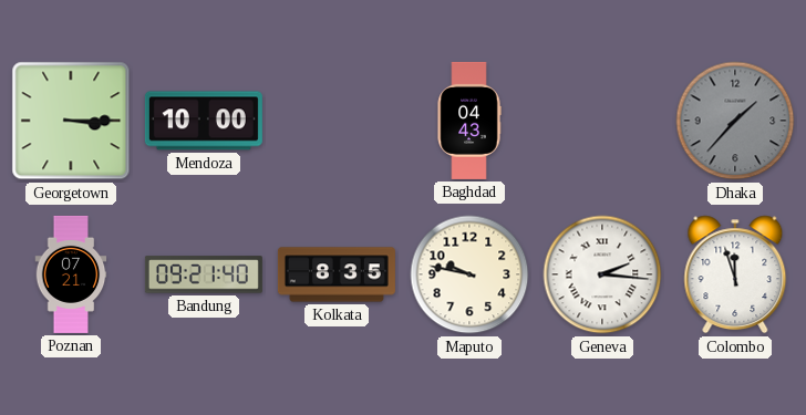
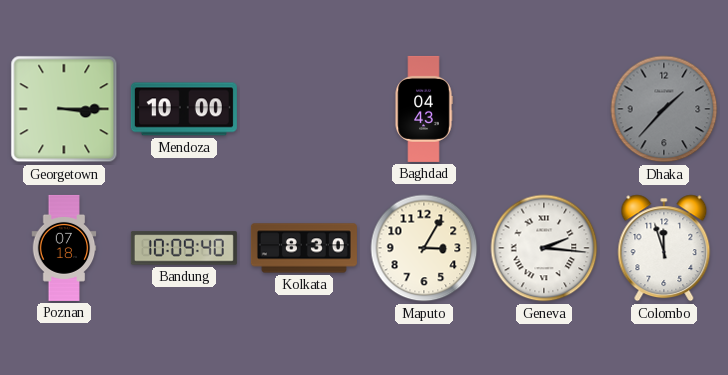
Poznan: 07:21 -> 07:18
Bandung: 09:21 -> 10:09
Kolkata: 8:35 -> 8:30
Maputo: 9:47 -> 3:05
